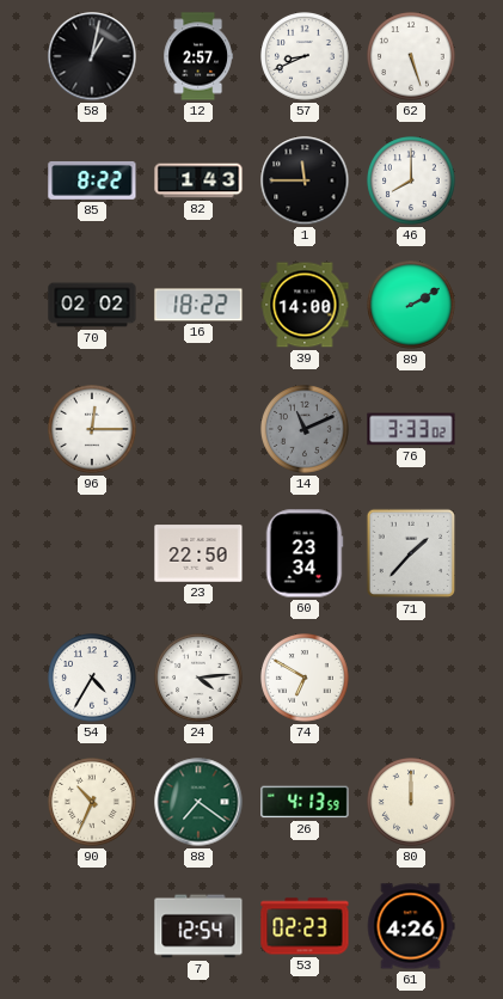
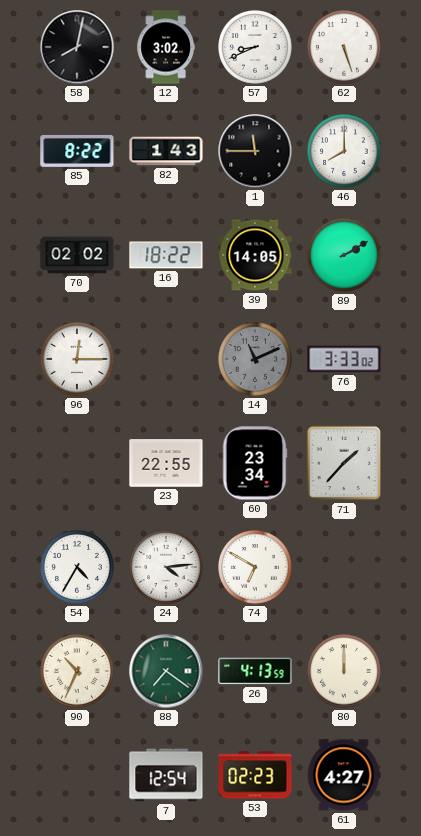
58: 1:02 -> 8:02
12: 2:57 -> 3:02
39: 14:00 -> 14:05
23: 22:50 -> 22:55
61: 4:26 -> 4:27
